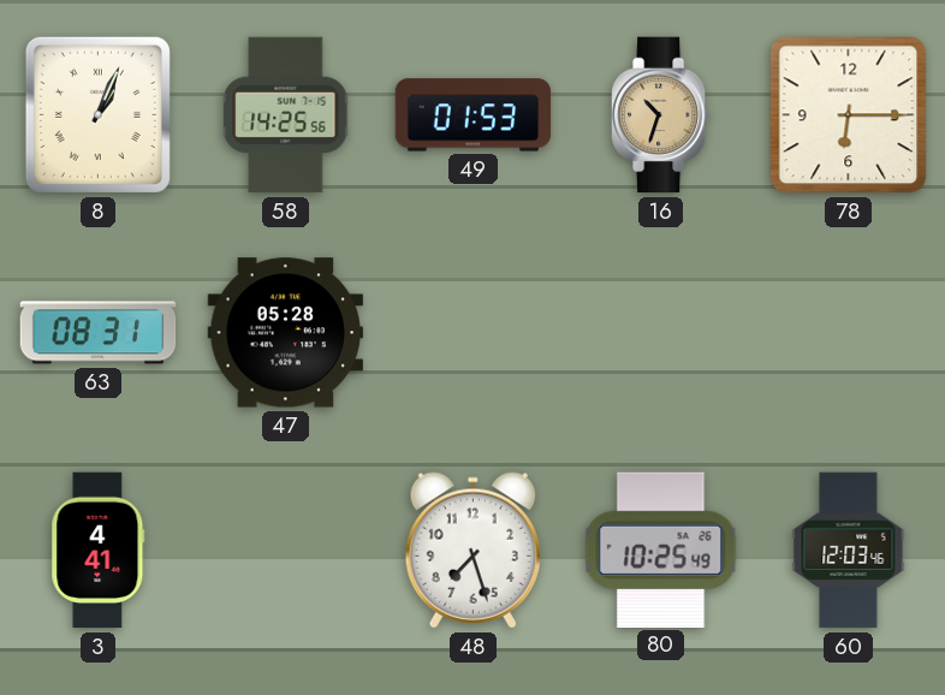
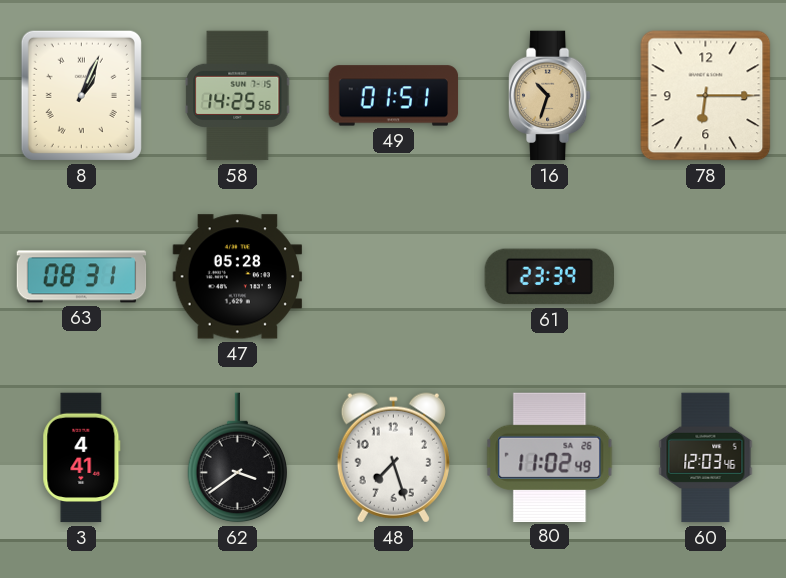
49: 01:53 -> 01:51
61: none -> 23:39
62: none -> 3:39
80: 10:25 -> 11:02
